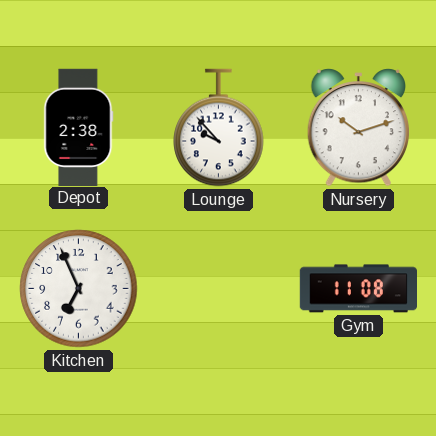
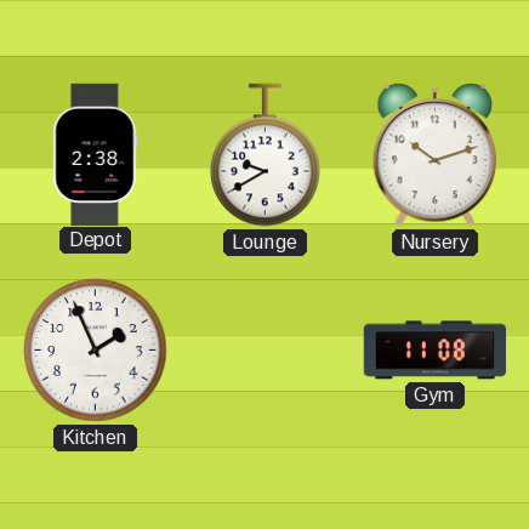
Lounge: 9:53 -> 9:40
Kitchen: 6:56 -> 1:56
